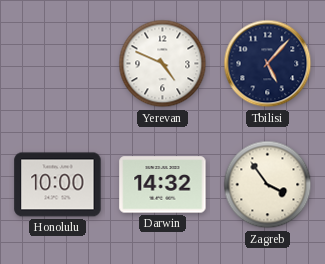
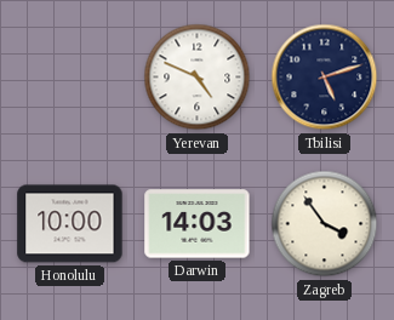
Tbilisi: 5:07 -> 5:12
Darwin: 14:32 -> 14:03
